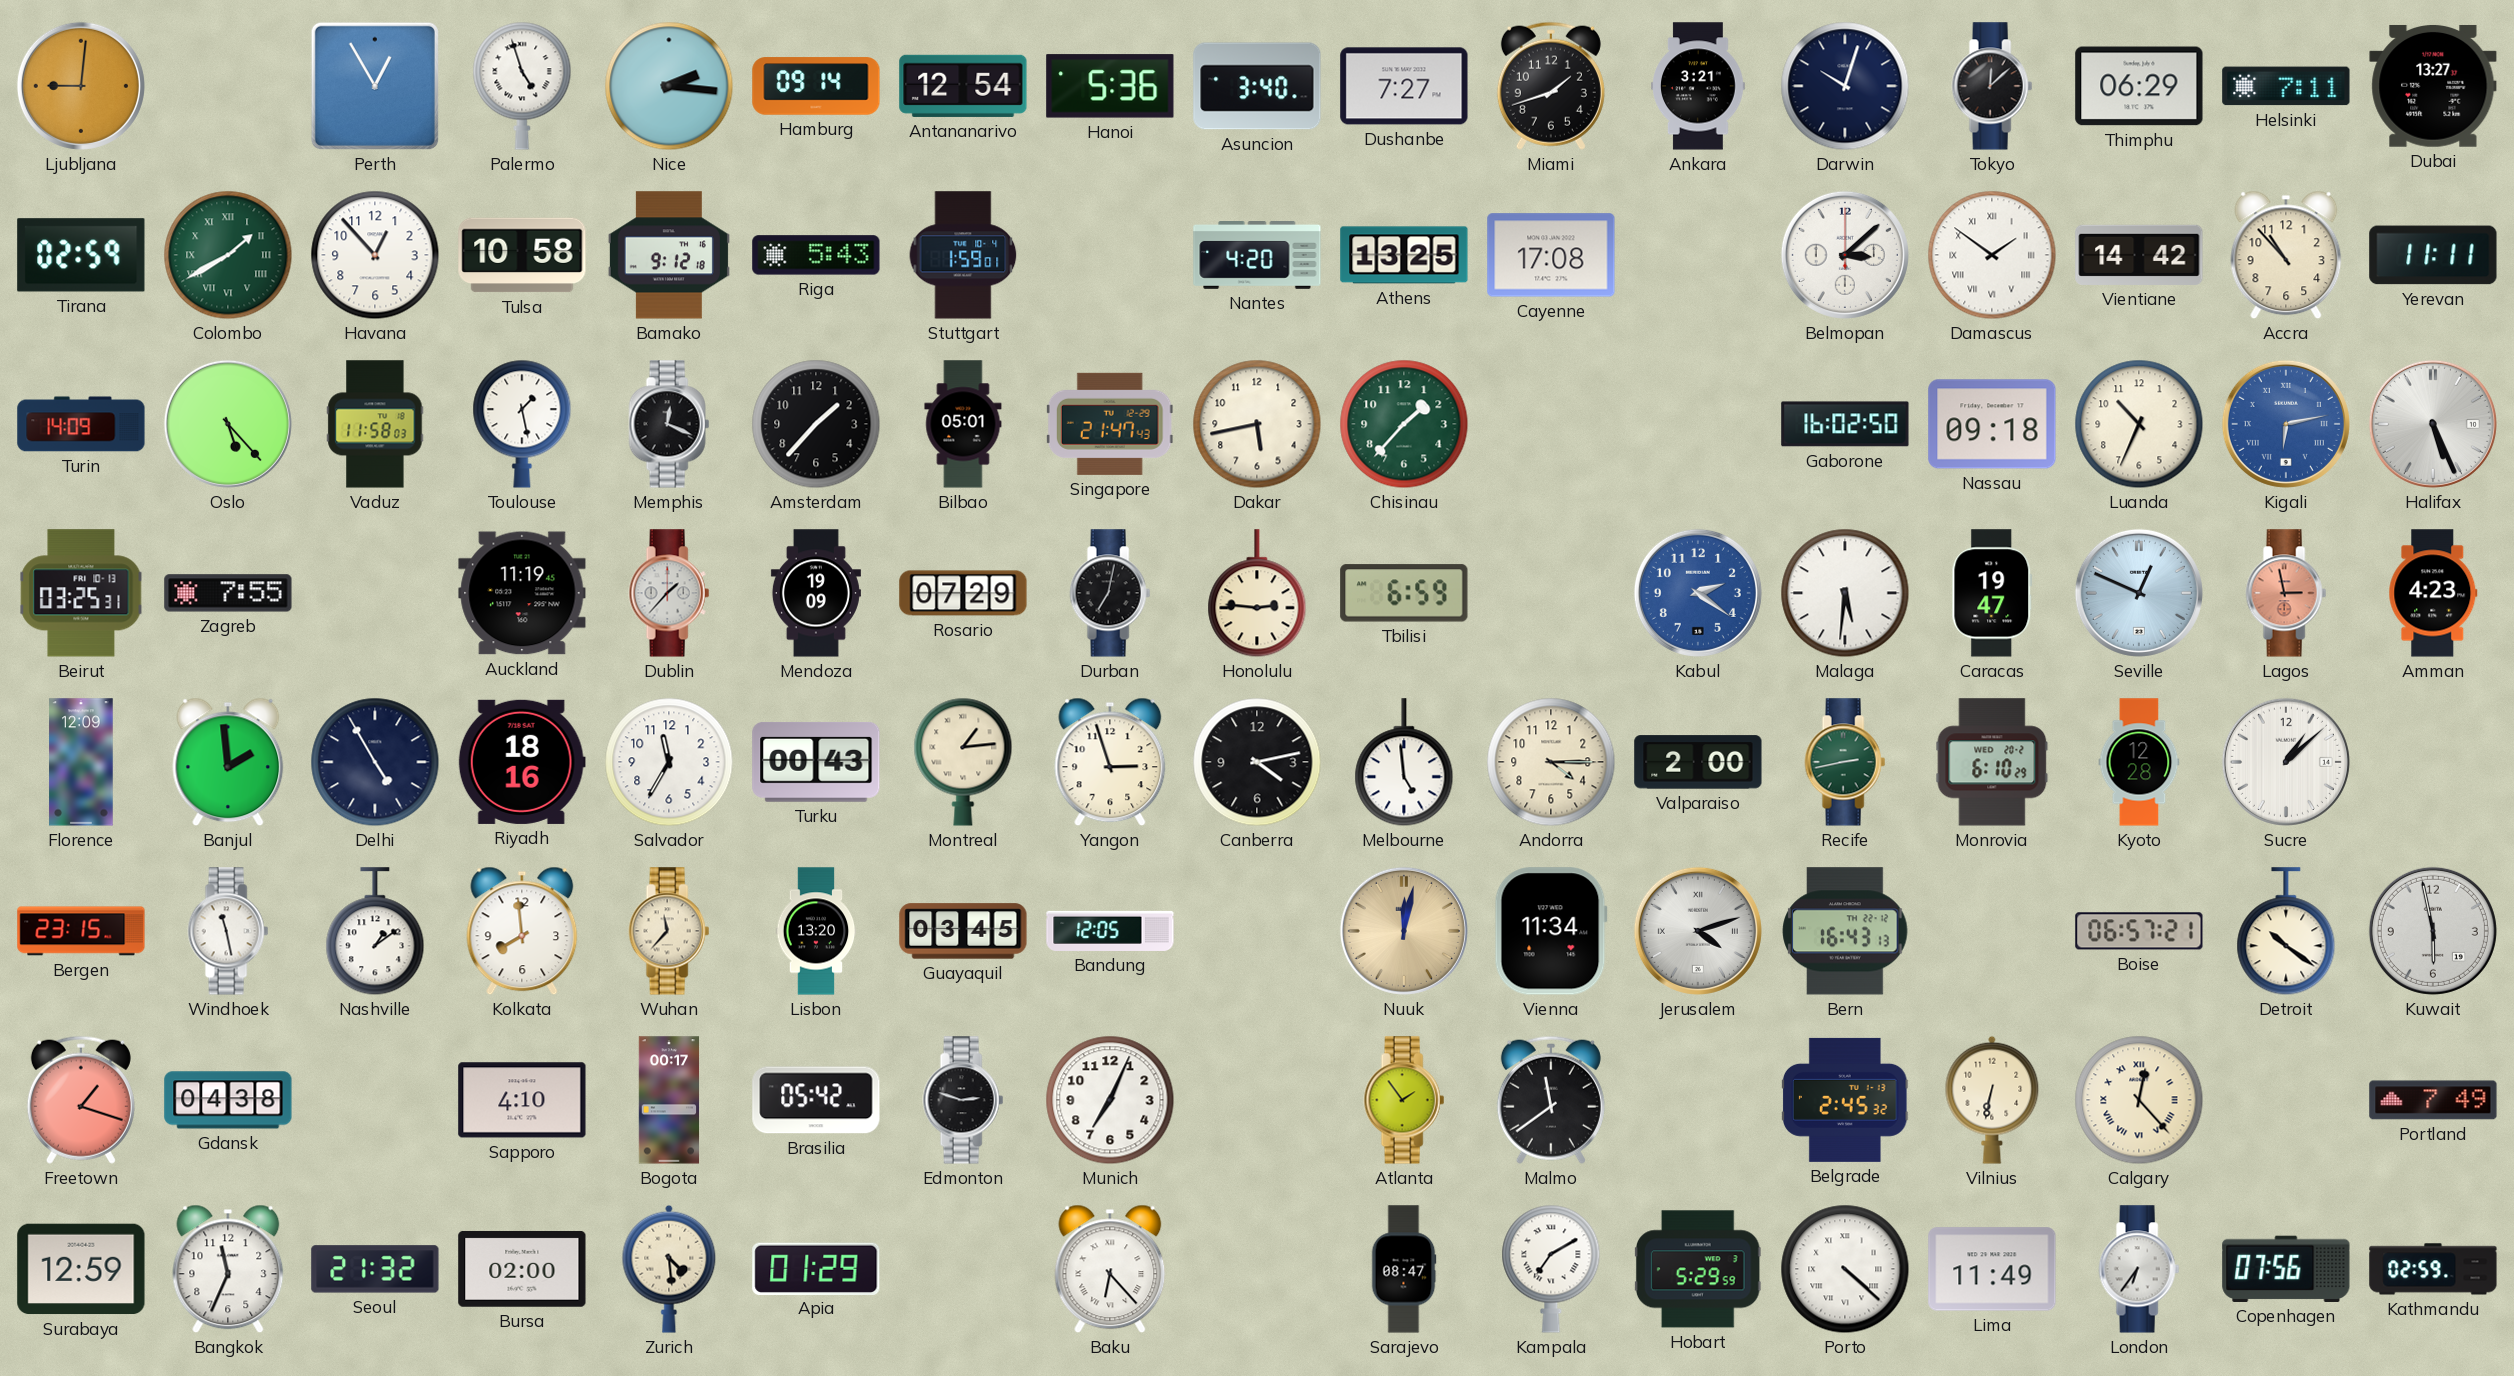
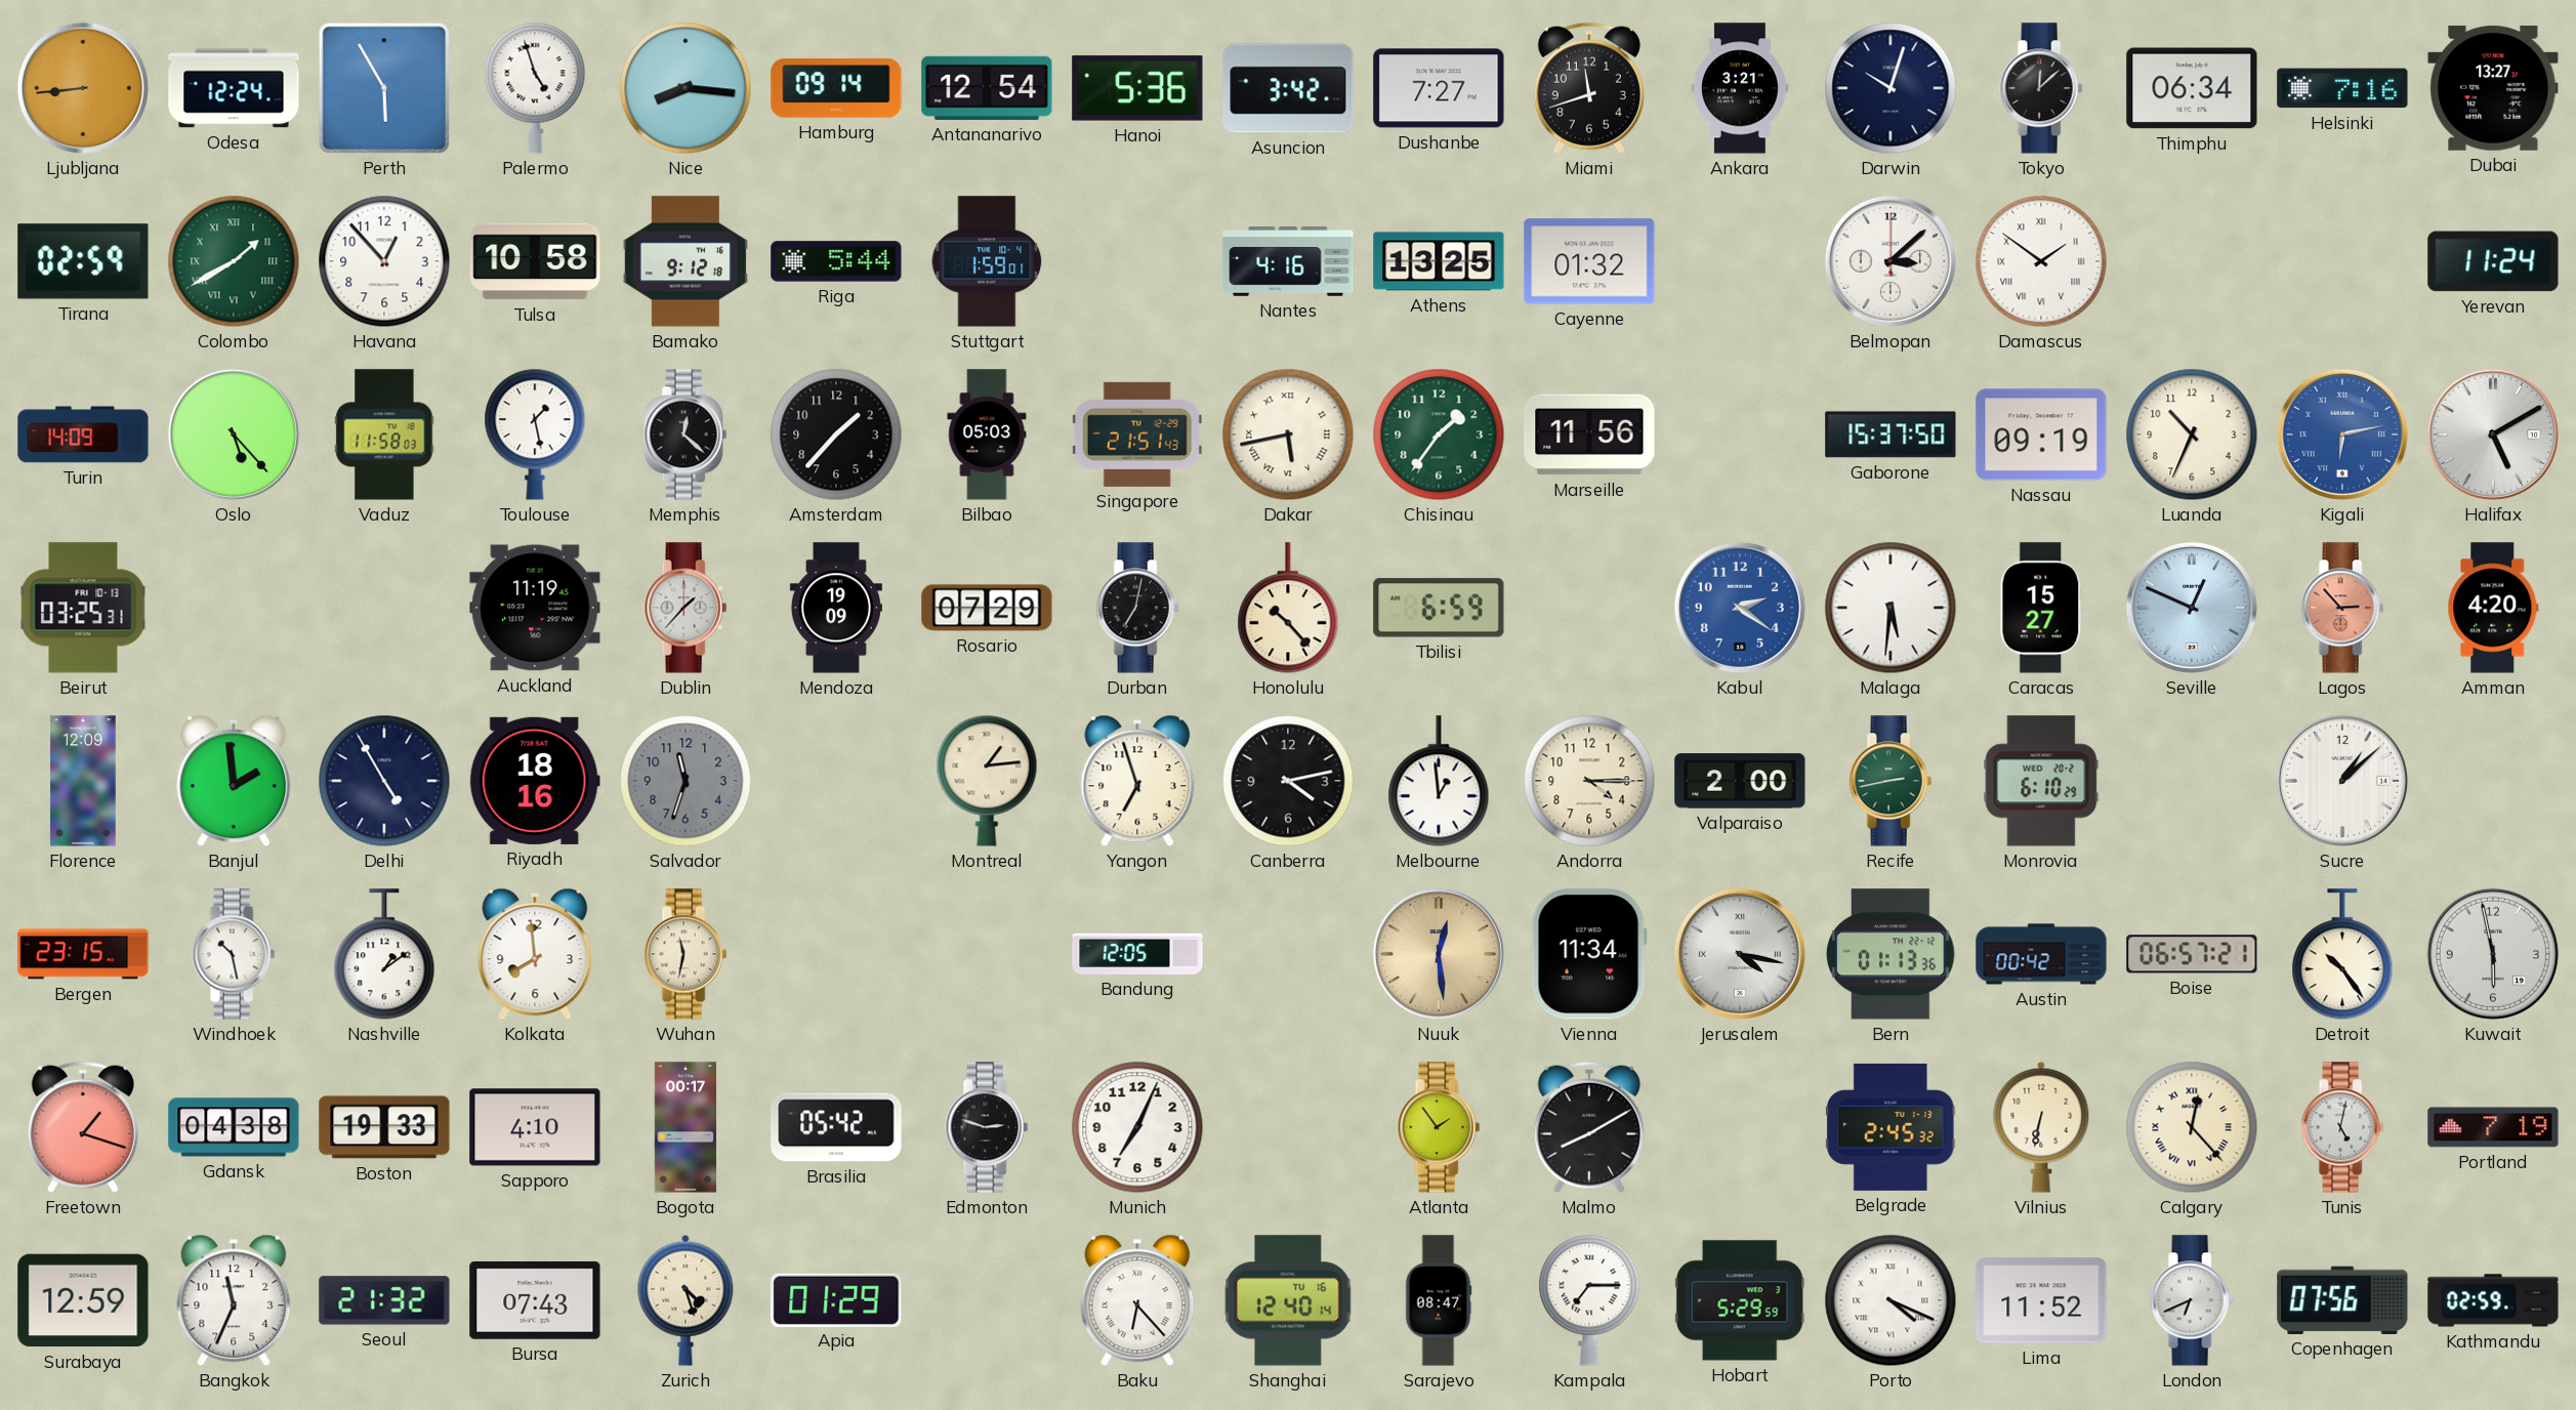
Ljubljana: 9:01 -> 8:44
Odesa: none -> 12:24
Perth: 12:55 -> 5:55
Nice: 2:16 -> 8:16
Asuncion: 3:40 -> 3:42
Miami: 1:42 -> 11:42
Thimphu: 06:29 -> 06:34
Helsinki: 7:11 -> 7:16
Riga: 5:43 -> 5:44
Nantes: 4:20 -> 4:16
Cayenne: 17:08 -> 01:32
Vientiane: 14:42 -> none
Accra: 10:53 -> none
Yerevan: 11:11 -> 11:24
Memphis: 12:19 -> 12:22
Bilbao: 05:01 -> 05:03
Singapore: 21:47 -> 21:51
Dakar numerals: Arabic -> Roman
Chisinau: 1:37 -> 1:36
Marseille: none -> 11:56
Gaborone: 16:02 -> 15:37
Nassau: 09:18 -> 09:19
Halifax: 5:26 -> 5:10
Zagreb: 7:55 -> none
Honolulu: 2:46 -> 10:23
Caracas: 19:47 -> 15:27
Lagos: 2:58 -> 2:53
Amman: 4:23 -> 4:20
Salvador: 11:35 -> 11:33
Salvador dial: white -> grey
Turku: 00:43 -> none
Yangon: 2:57 -> 6:57
Melbourne: 4:59 -> 12:59
Kyoto: 12:28 -> none
Windhoek: 11:28 -> 10:28
Wuhan: 11:37 -> 11:32
Lisbon: 13:20 -> none
Guayaquil: 03:45 -> none
Nuuk: 12:02 -> 12:29
Jerusalem: 4:12 -> 4:17
Bern: 16:43 -> 01:13
Austin: none -> 00:42
Detroit: 10:21 -> 10:24
Boston: none -> 19:33
Malmo: 11:39 -> 8:10
Tunis: none -> 5:02
Portland: 7:49 -> 7:19
Bursa: 02:00 -> 07:43
Zurich: 4:29 -> 4:27
Shanghai: none -> 12:40
Kampala: 7:10 -> 7:15
Porto: 4:22 -> 4:19
Lima: 11:49 -> 11:52
London: 6:36 -> 6:41
